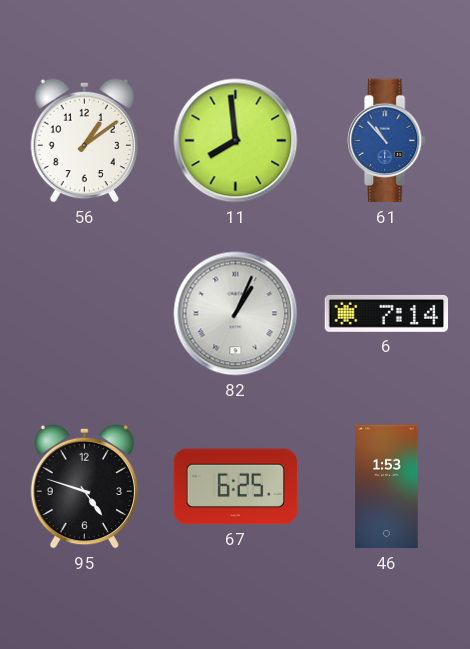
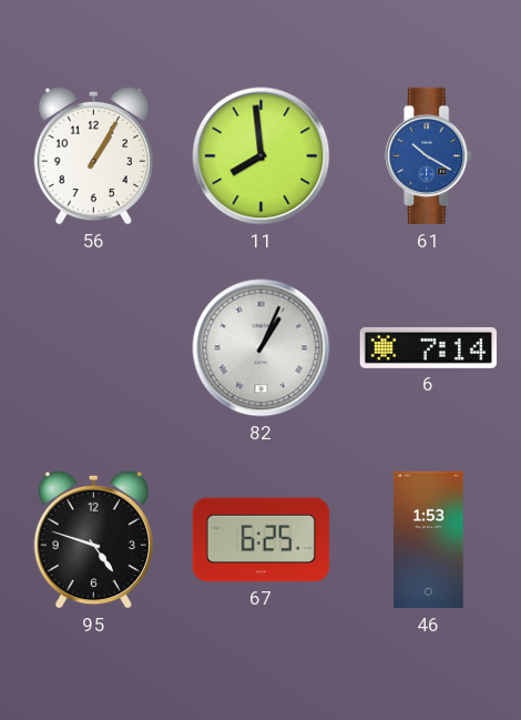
56: 1:09 -> 1:05
61: 10:53 -> 10:20
